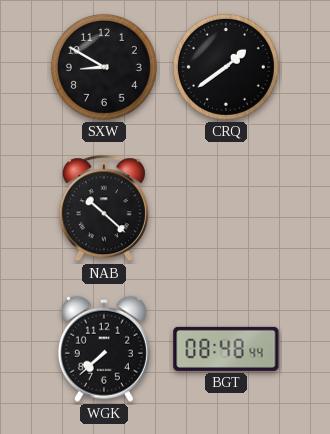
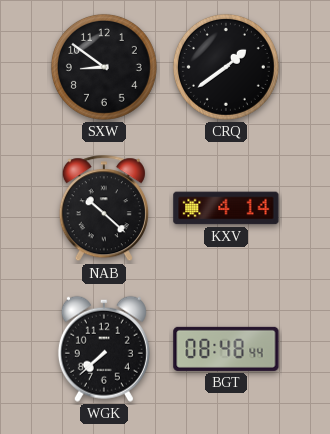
SXW: 8:50 -> 8:51
KXV: none -> 4:14
